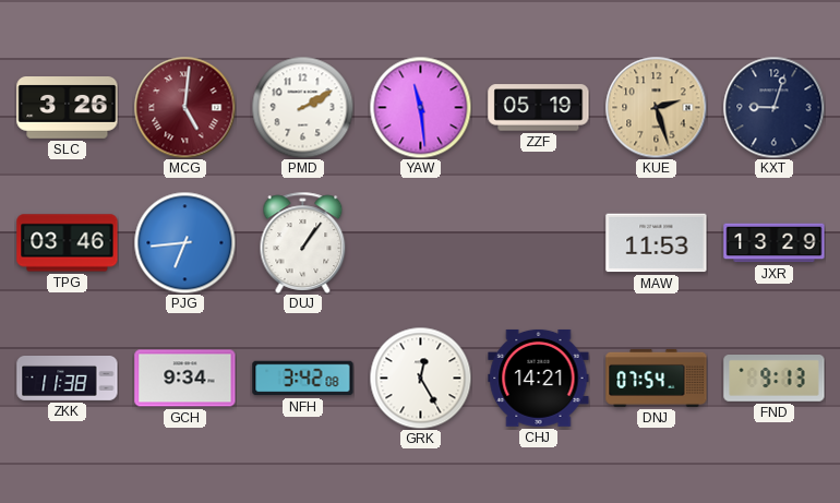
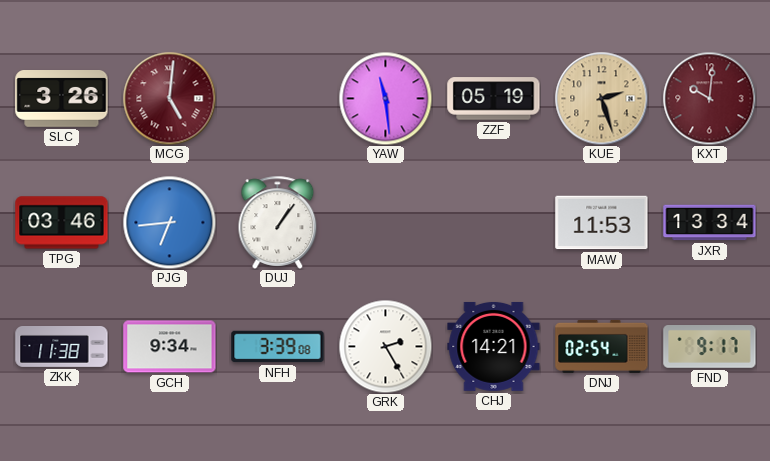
PMD: 2:10 -> none
KXT: 9:03 -> 10:01
KXT dial: navy -> burgundy
JXR: 13:29 -> 13:34
NFH: 3:42 -> 3:39
GRK: 12:25 -> 2:25
DNJ: 07:54 -> 02:54
FND: 9:13 -> 9:17
